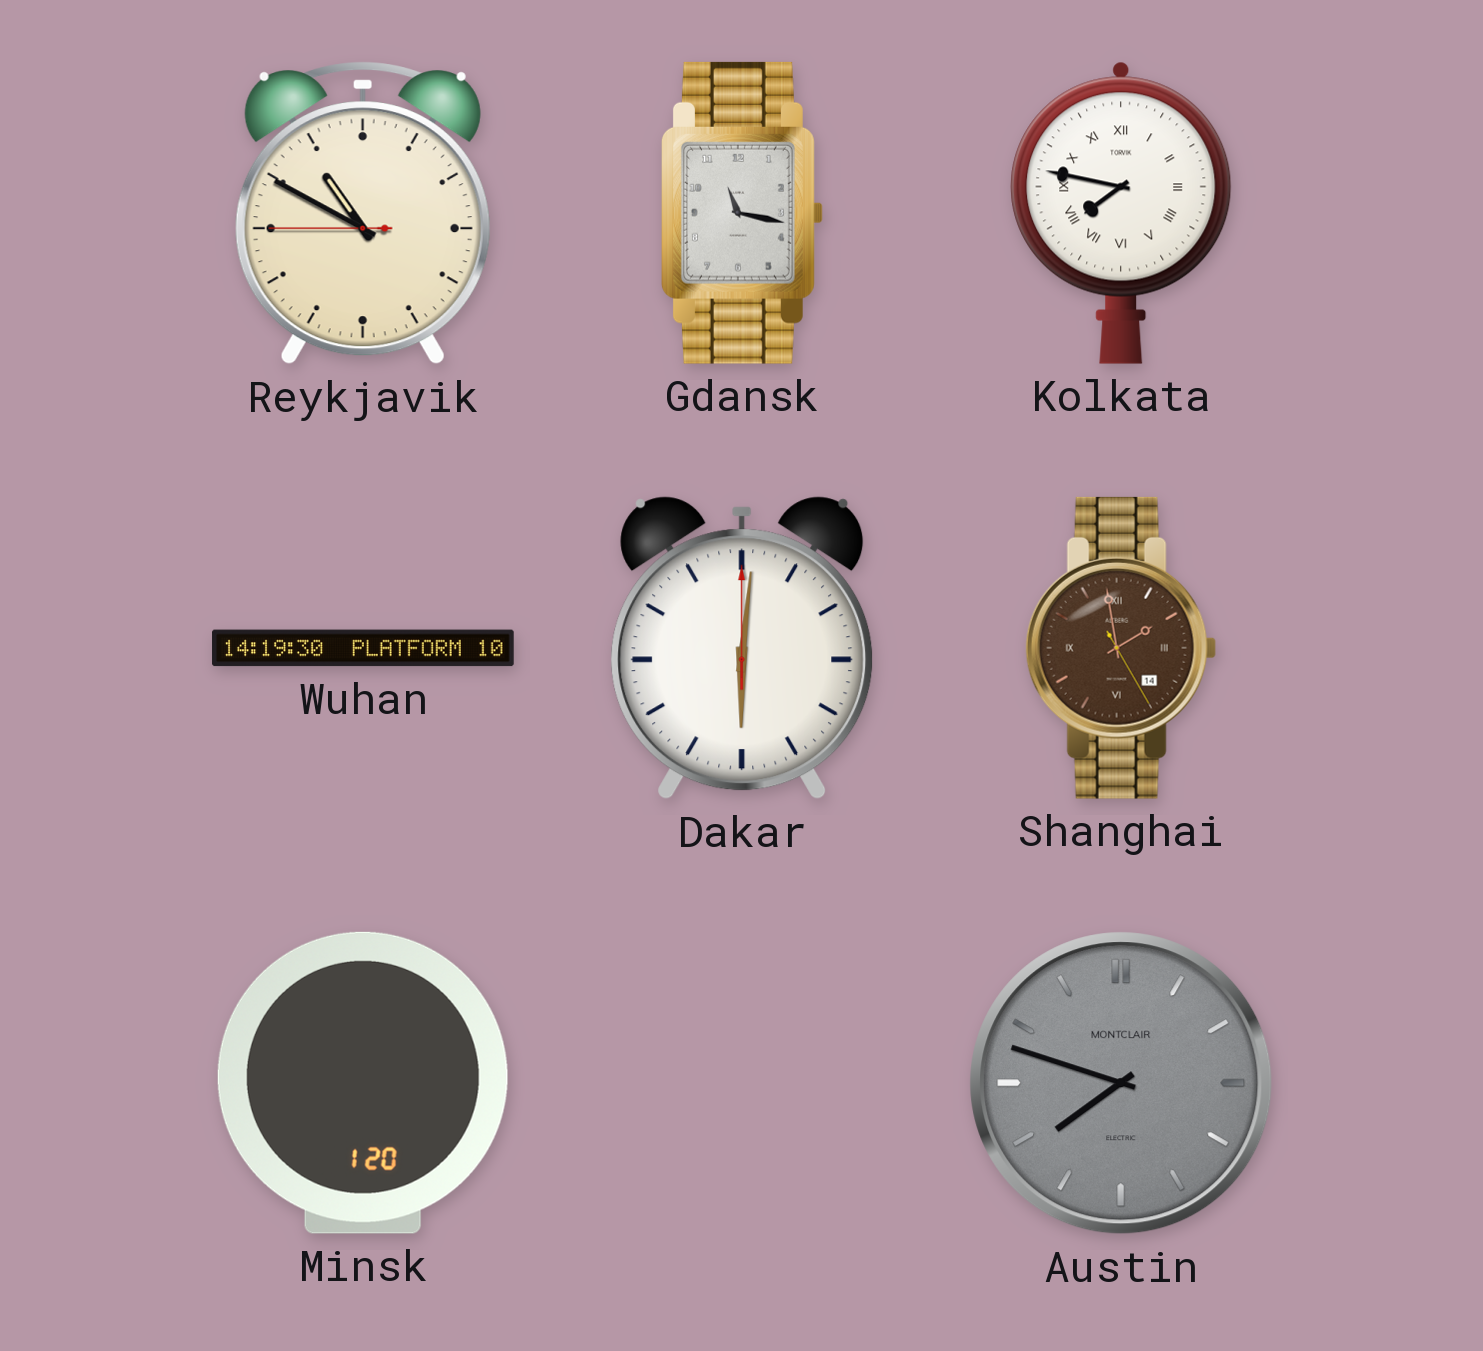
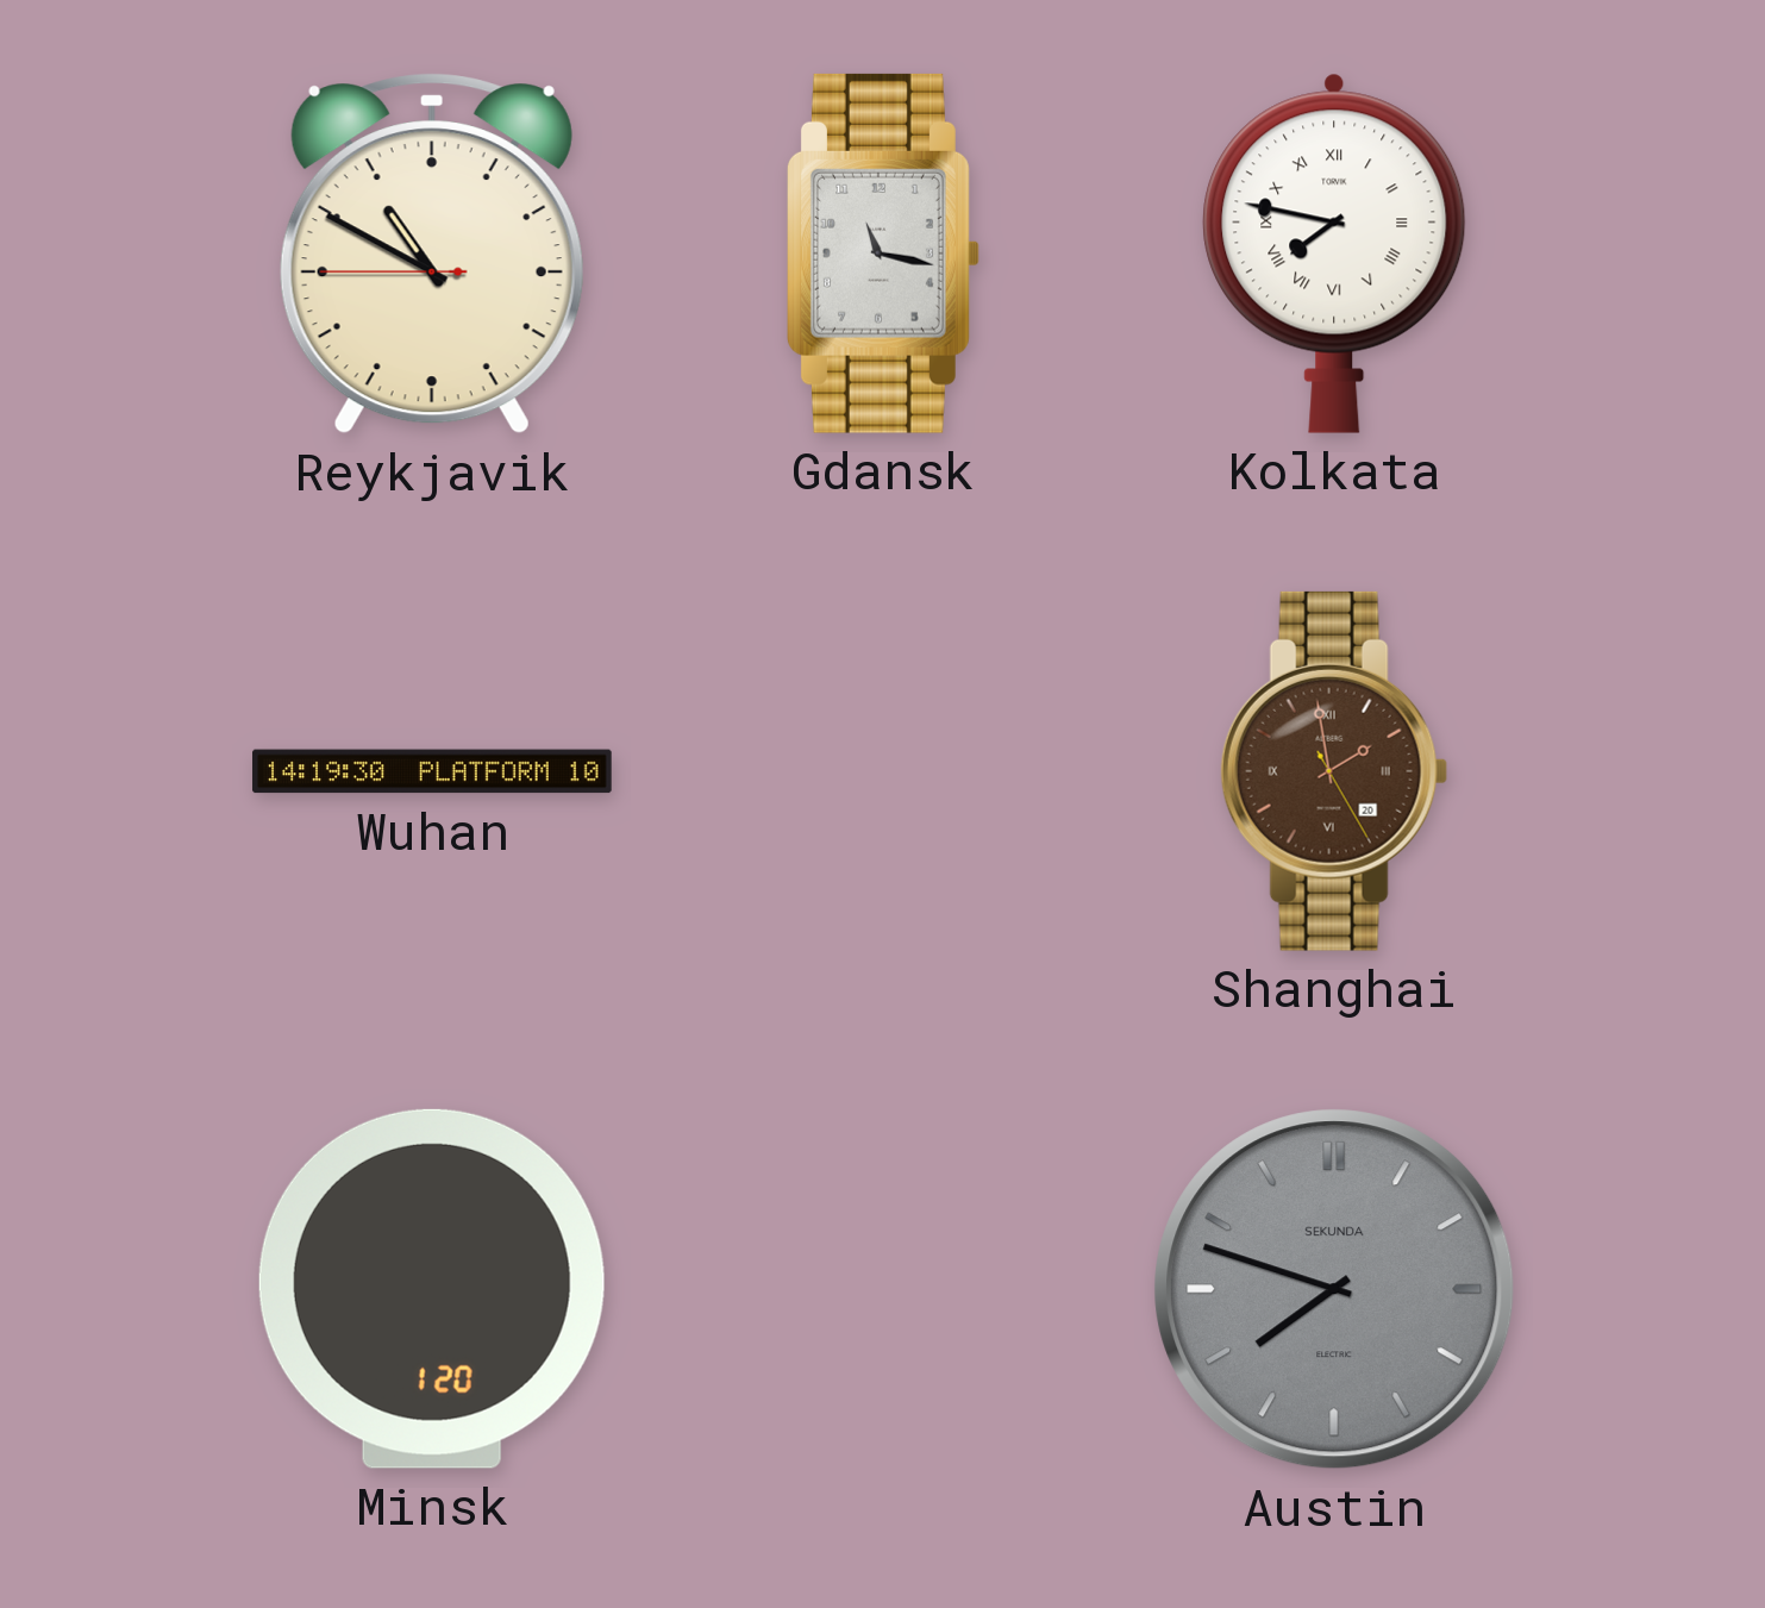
Dakar: 6:01 -> none
Shanghai date: 14 -> 20
Austin brand: MONTCLAIR -> SEKUNDA
